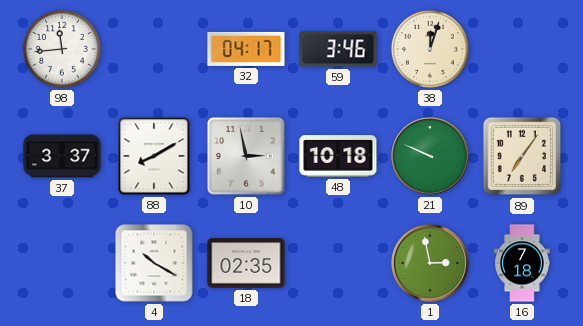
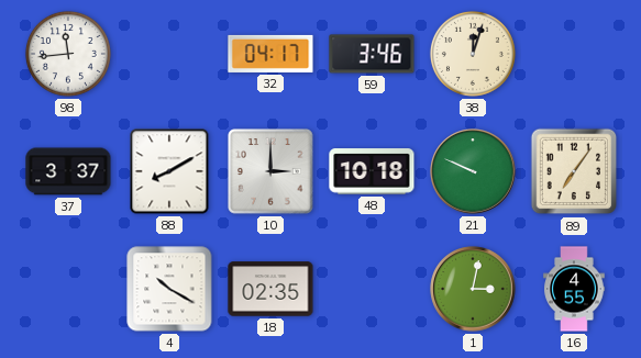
10: 2:58 -> 3:00
1: 2:58 -> 3:02
16: 7:18 -> 4:55
